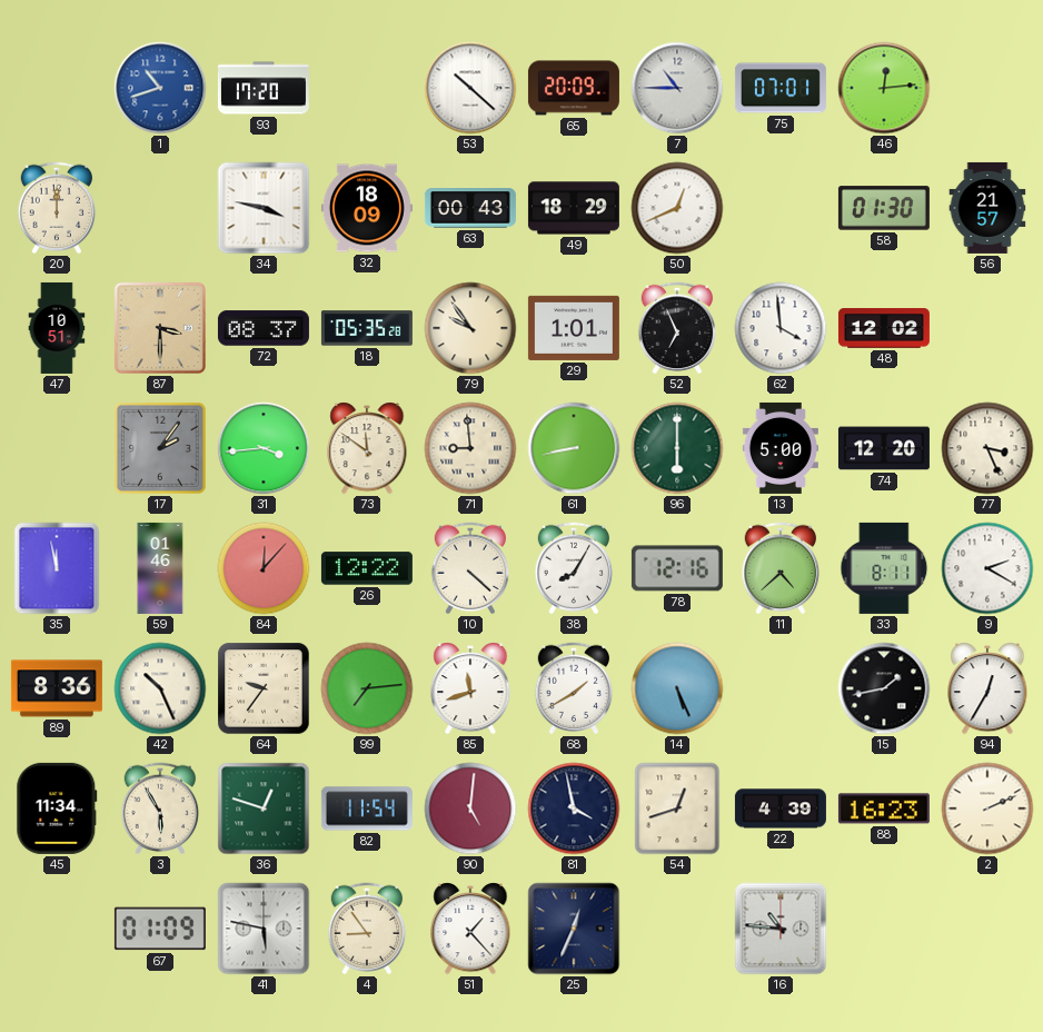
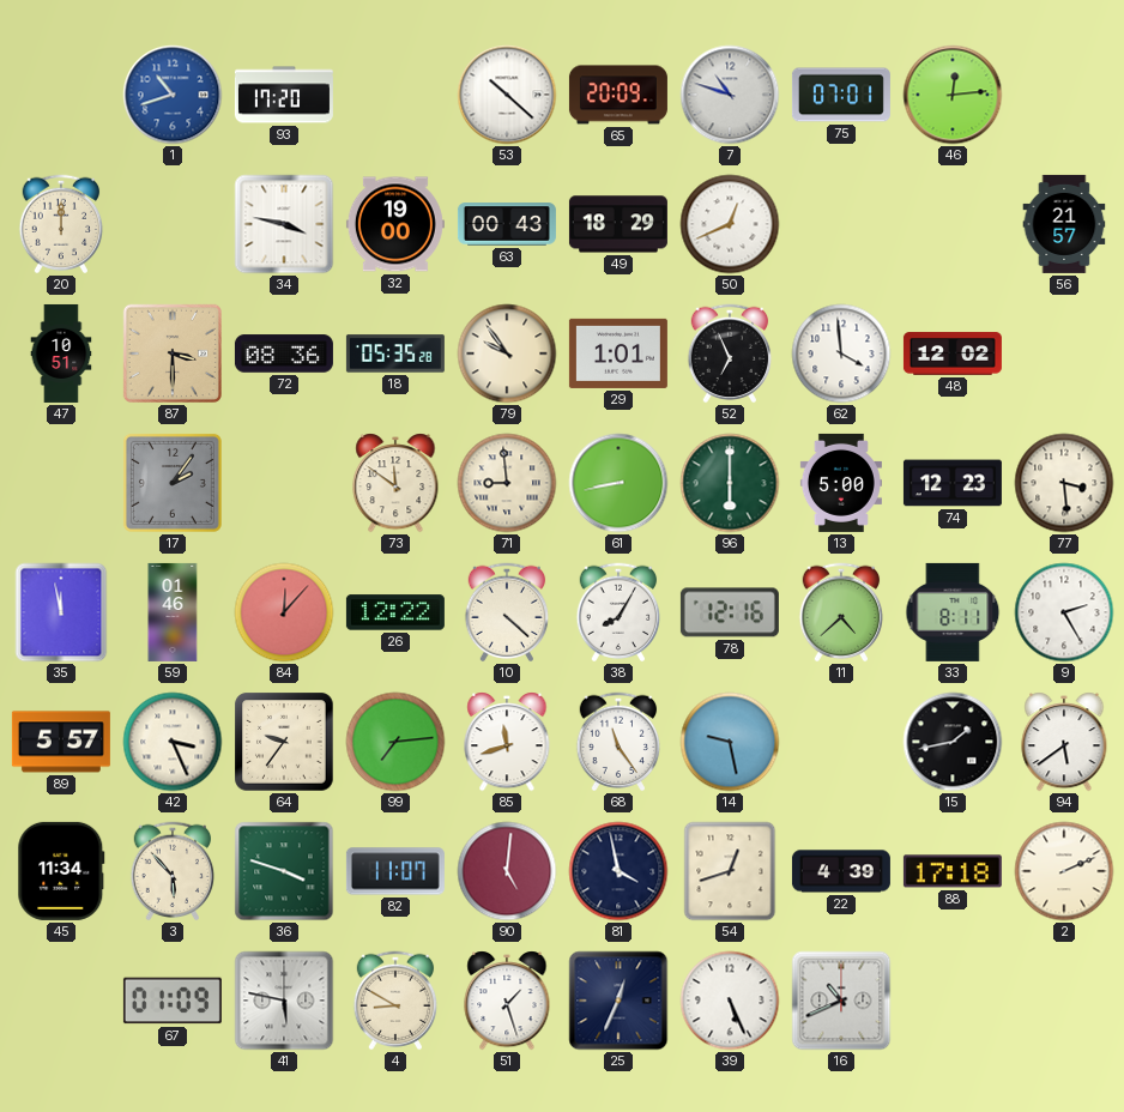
7: 10:45 -> 10:48
32: 18:09 -> 19:00
58: 01:30 -> none
72: 08:37 -> 08:36
31: 3:44 -> none
74: 12:20 -> 12:23
77: 3:26 -> 3:29
9: 2:20 -> 2:25
89: 8:36 -> 5:57
42: 10:26 -> 3:26
68: 1:40 -> 11:24
14: 5:26 -> 9:28
94: 12:35 -> 5:39
3: 5:55 -> 5:53
36: 12:48 -> 3:48
82: 11:54 -> 11:07
88: 16:23 -> 17:18
4: 8:54 -> 8:50
51: 1:23 -> 1:27
39: none -> 5:26
16: 10:46 -> 10:41
